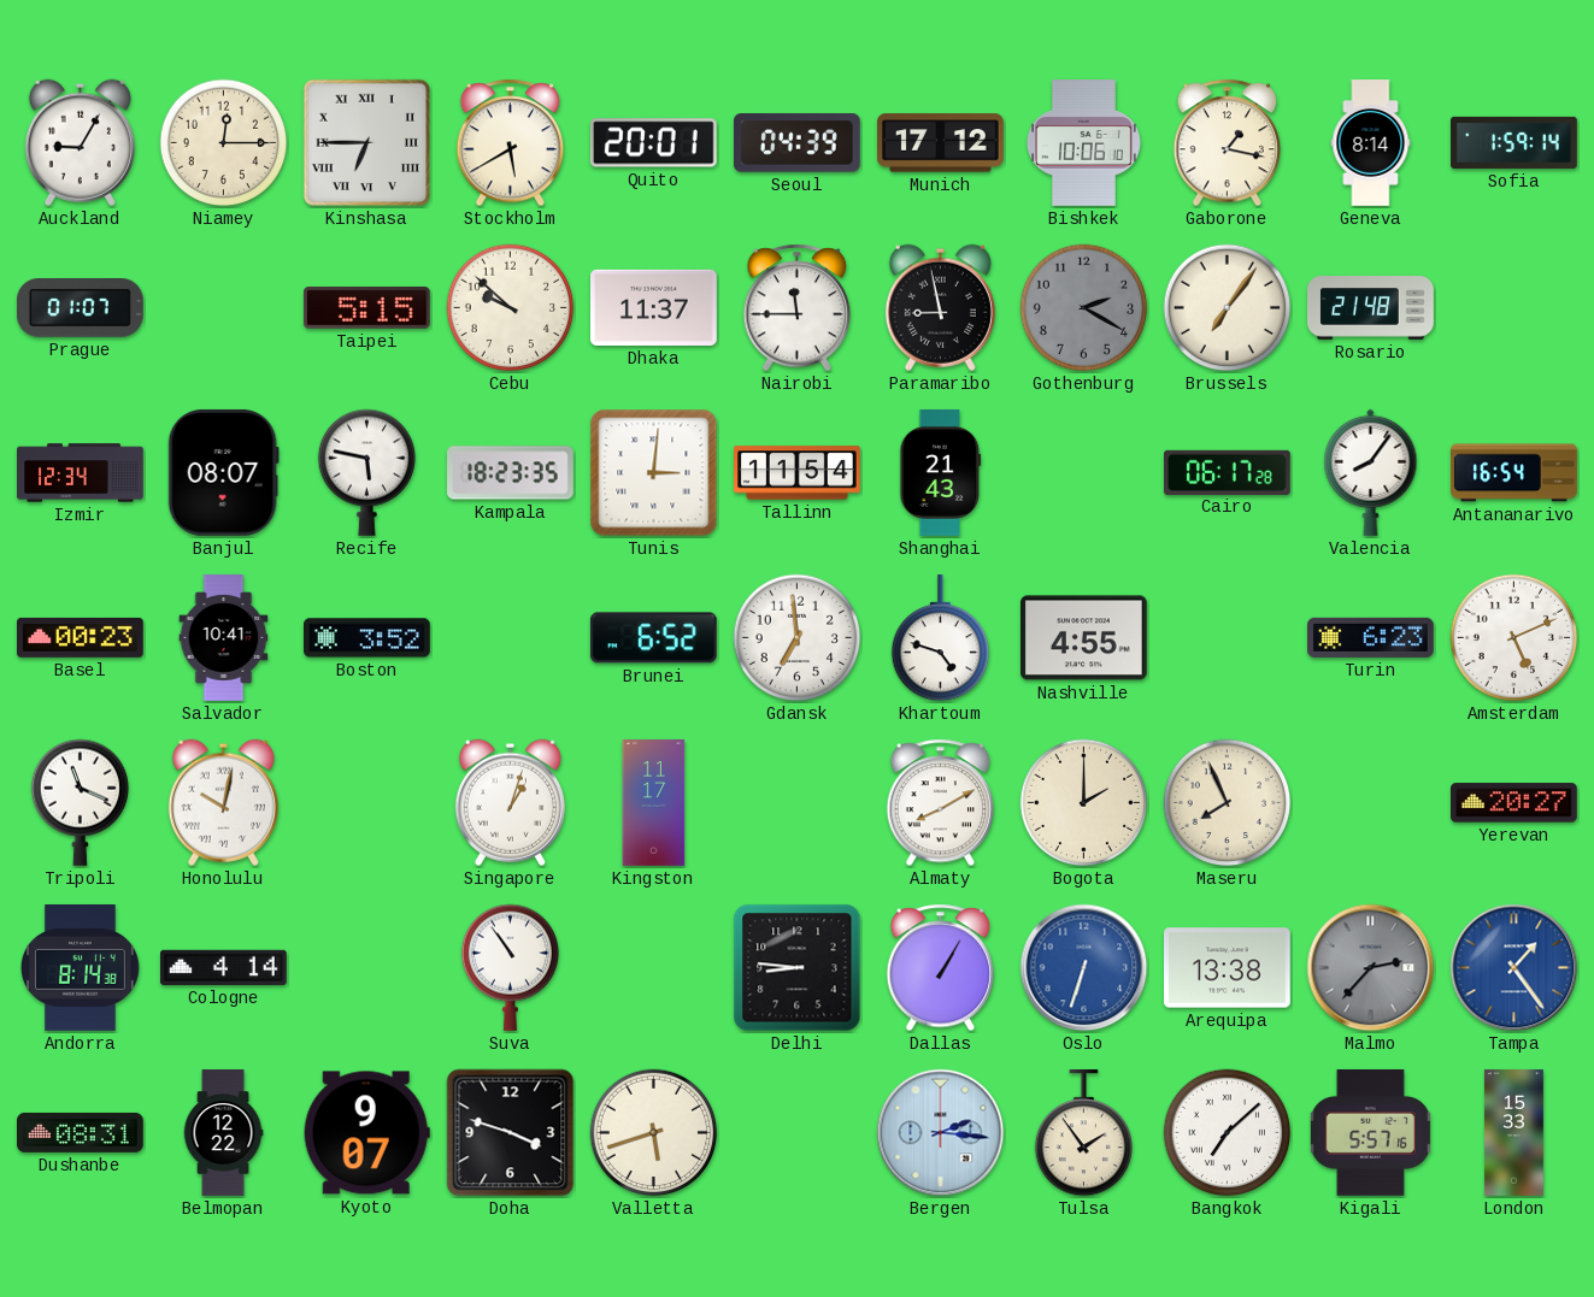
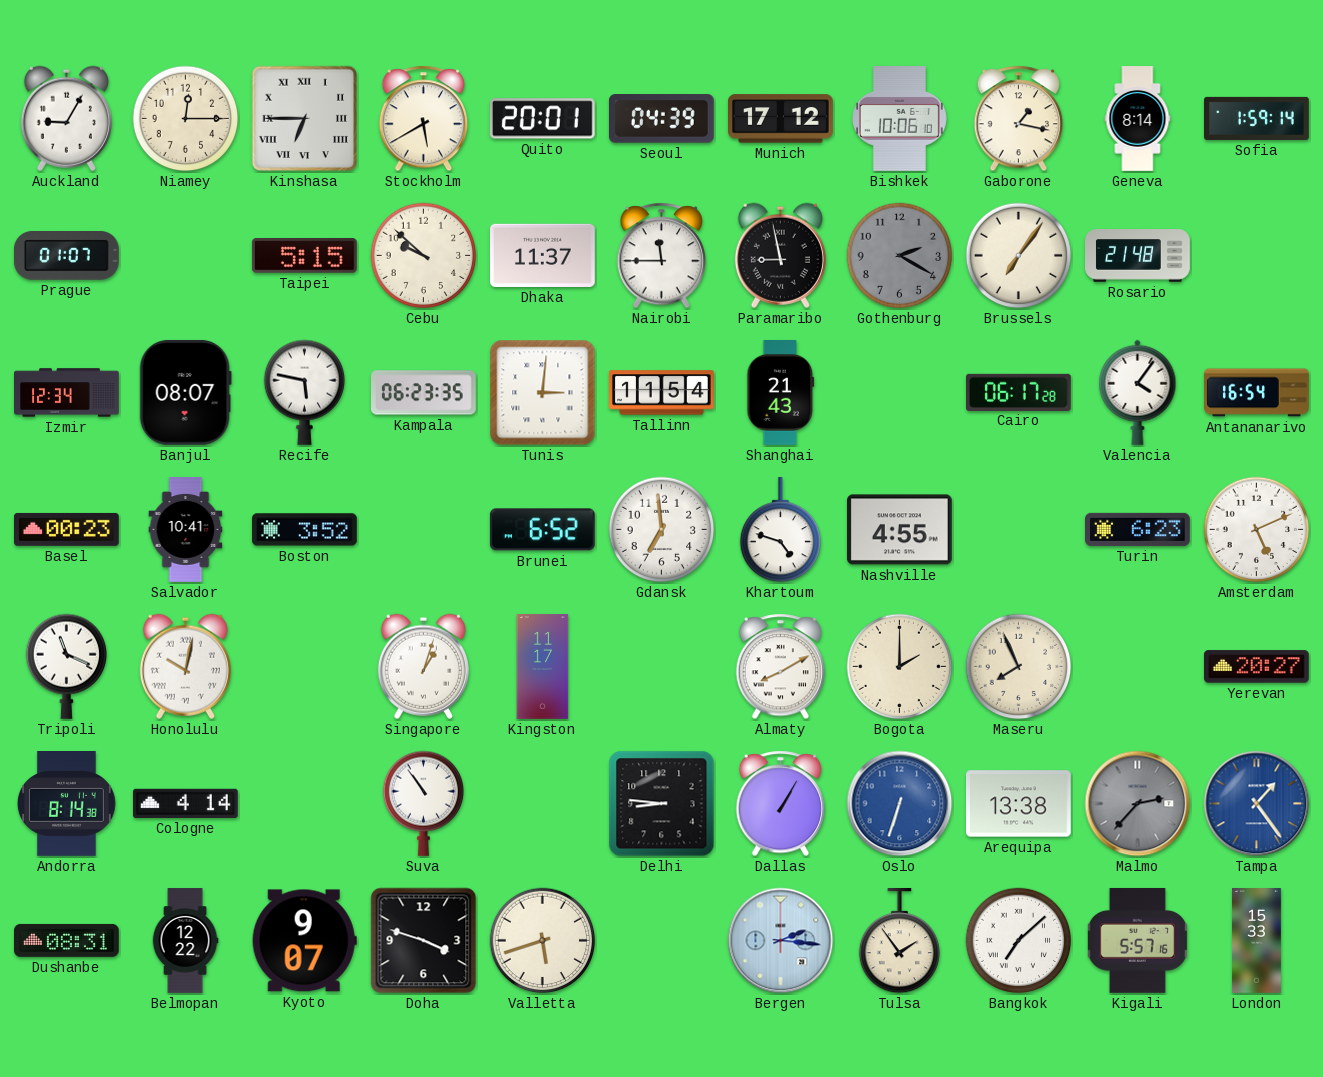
Kampala: 18:23 -> 06:23
Valencia: 8:06 -> 4:06
